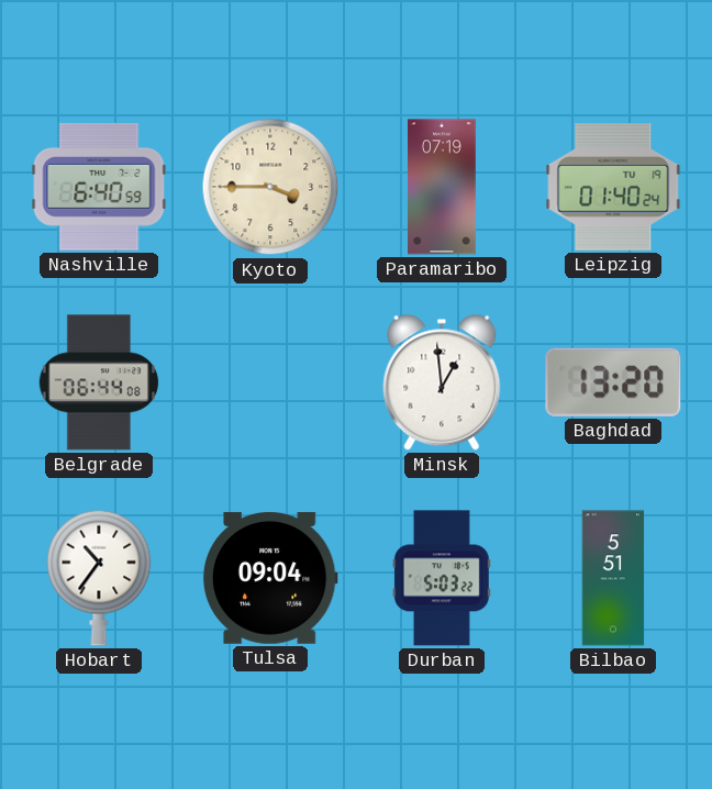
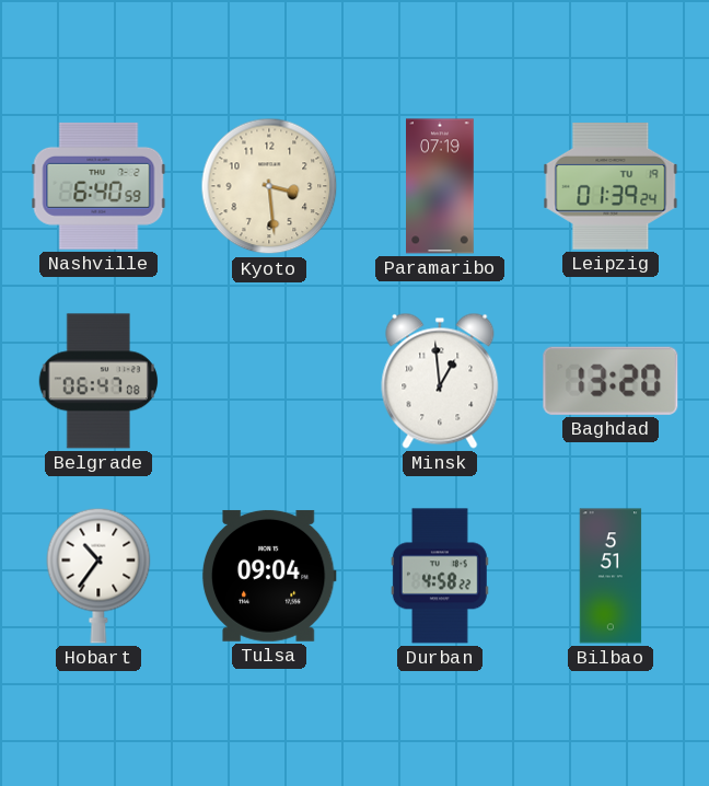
Kyoto: 3:45 -> 3:29
Leipzig: 01:40 -> 01:39
Belgrade: 06:44 -> 06:47
Durban: 5:03 -> 4:58
